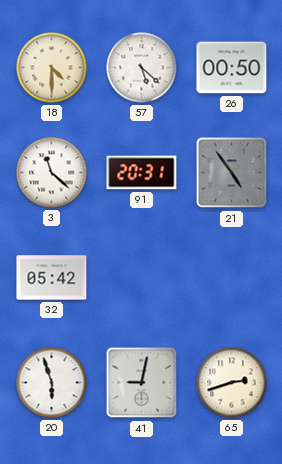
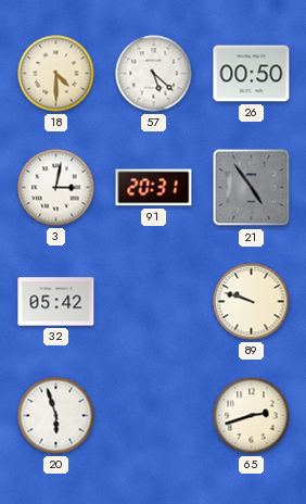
3: 11:22 -> 3:02
89: none -> 9:48
41: 9:02 -> none
